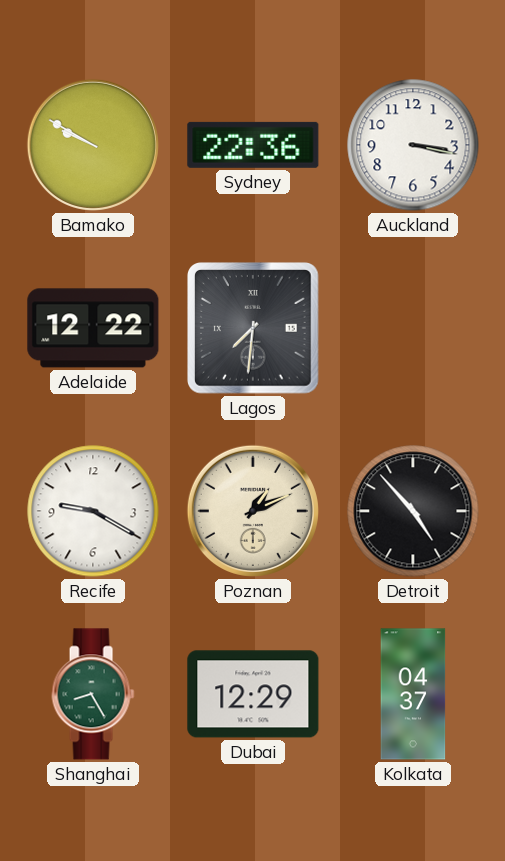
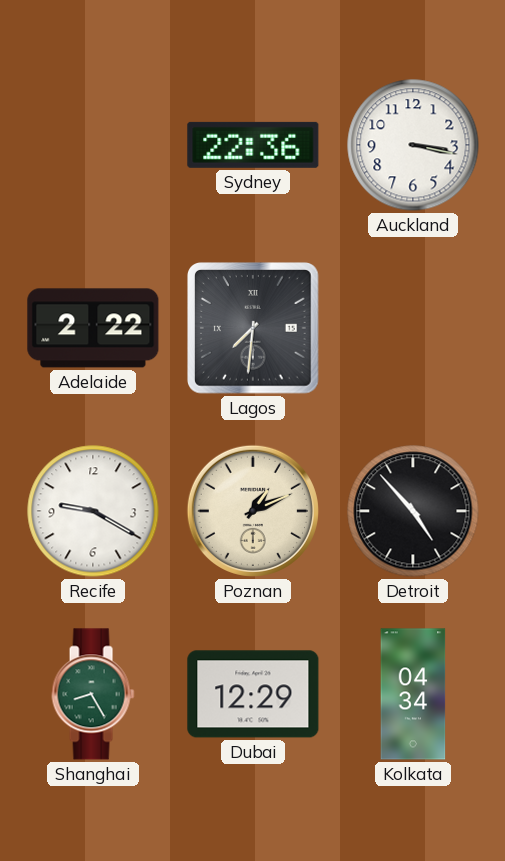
Bamako: 9:50 -> none
Adelaide: 12:22 -> 2:22
Kolkata: 04:37 -> 04:34
